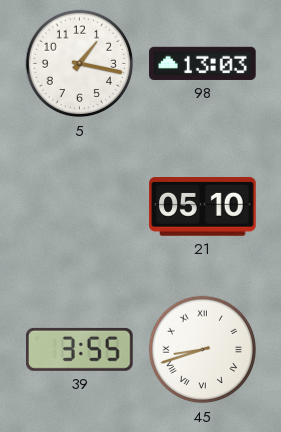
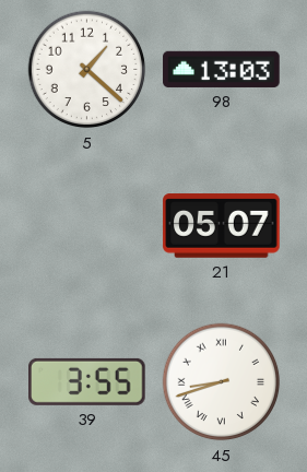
5: 1:17 -> 1:22
21: 05:10 -> 05:07
